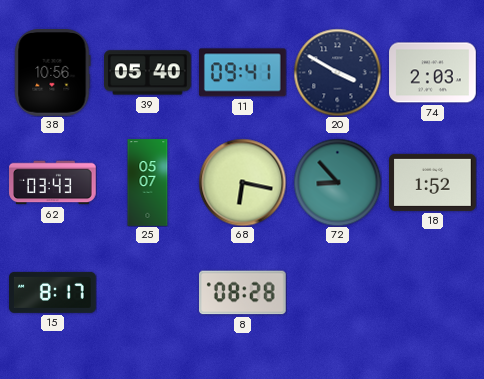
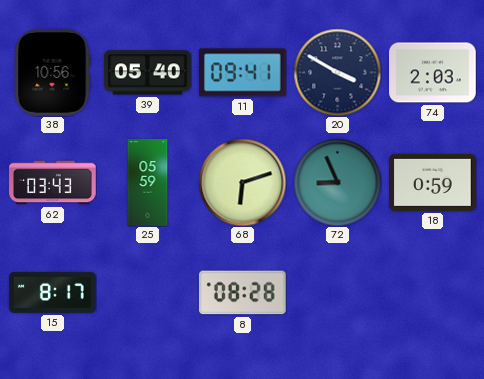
25: 05:07 -> 05:59
68: 6:17 -> 6:12
72: 8:53 -> 8:56
18: 1:52 -> 0:59
